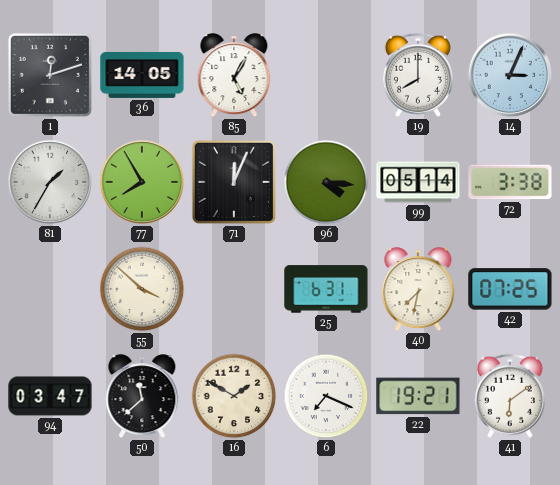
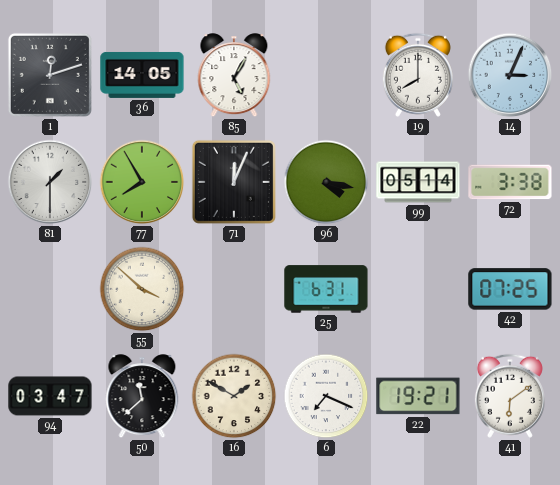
81: 1:35 -> 1:30
96: 4:16 -> 4:17
40: 7:32 -> none
